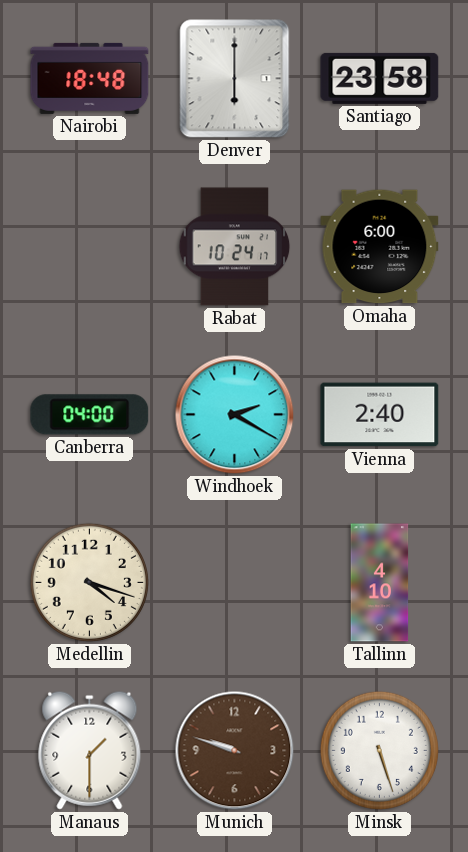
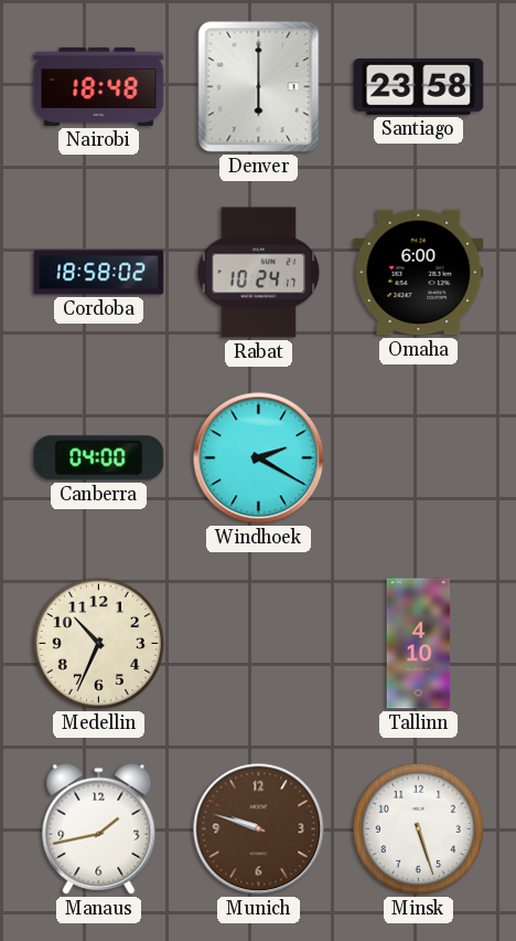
Cordoba: none -> 18:58
Vienna: 2:40 -> none
Medellin: 4:18 -> 10:34
Manaus: 1:30 -> 1:43
